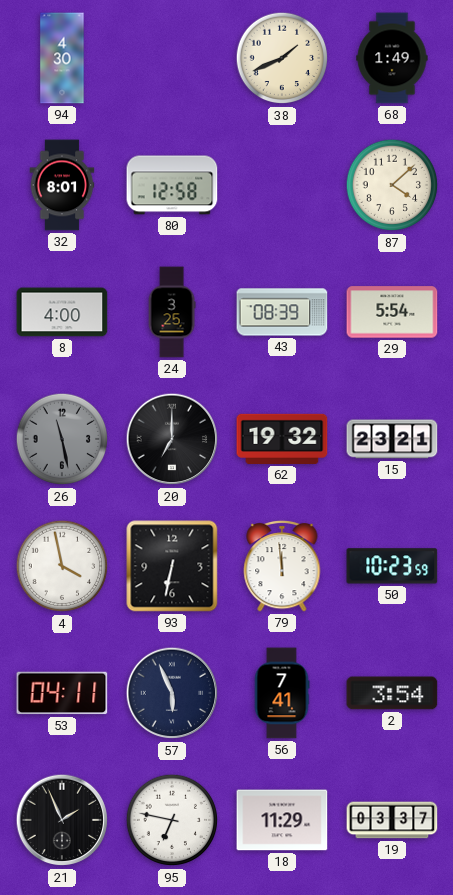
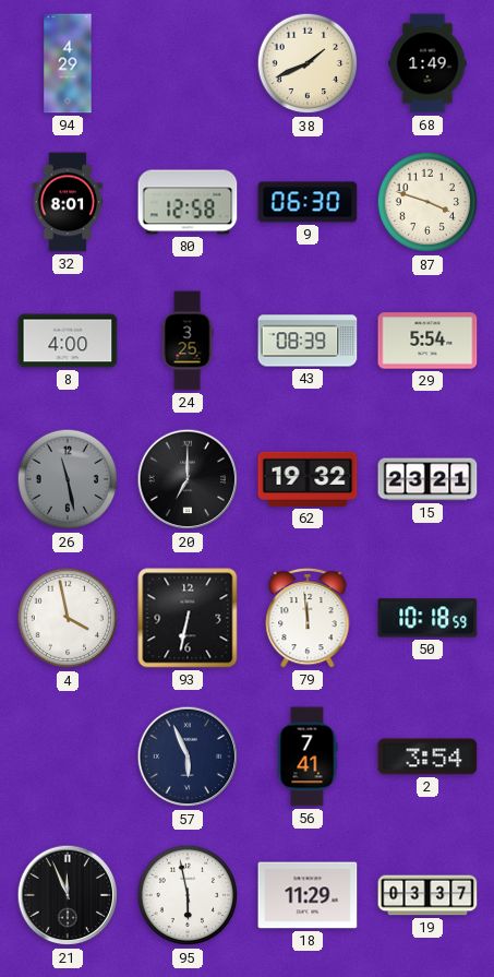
94: 4:30 -> 4:29
9: none -> 06:30
87: 4:08 -> 3:48
50: 10:23 -> 10:18
53: 04:11 -> none
21: 1:56 -> 11:56
95: 6:47 -> 5:58
